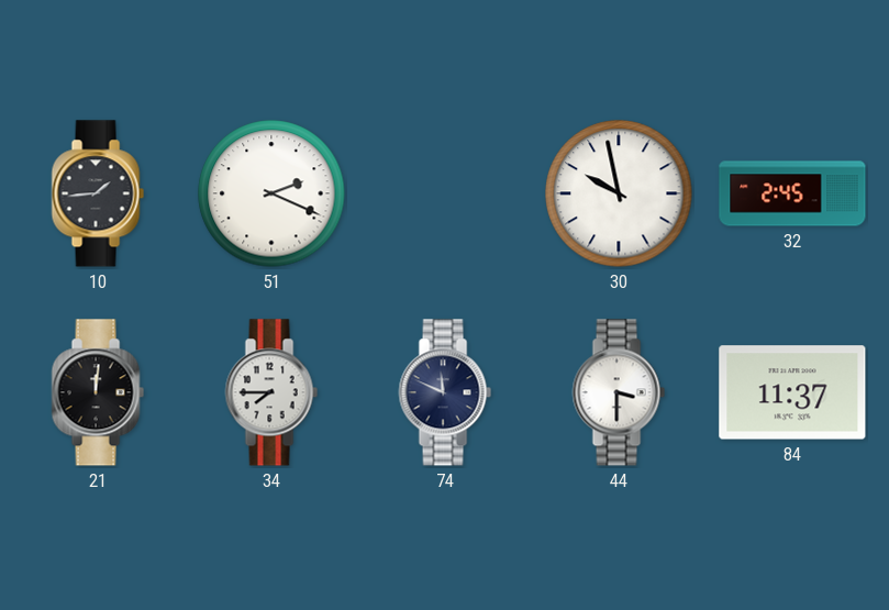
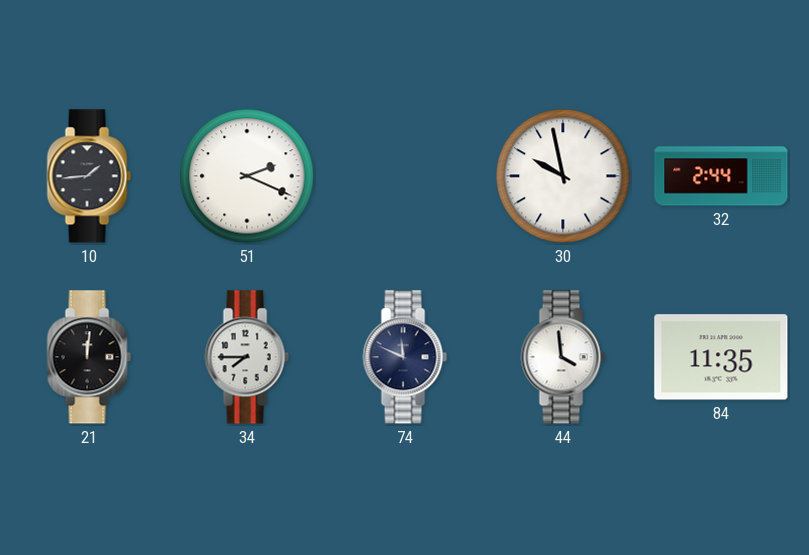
32: 2:45 -> 2:44
44: 3:30 -> 3:59
84: 11:37 -> 11:35
